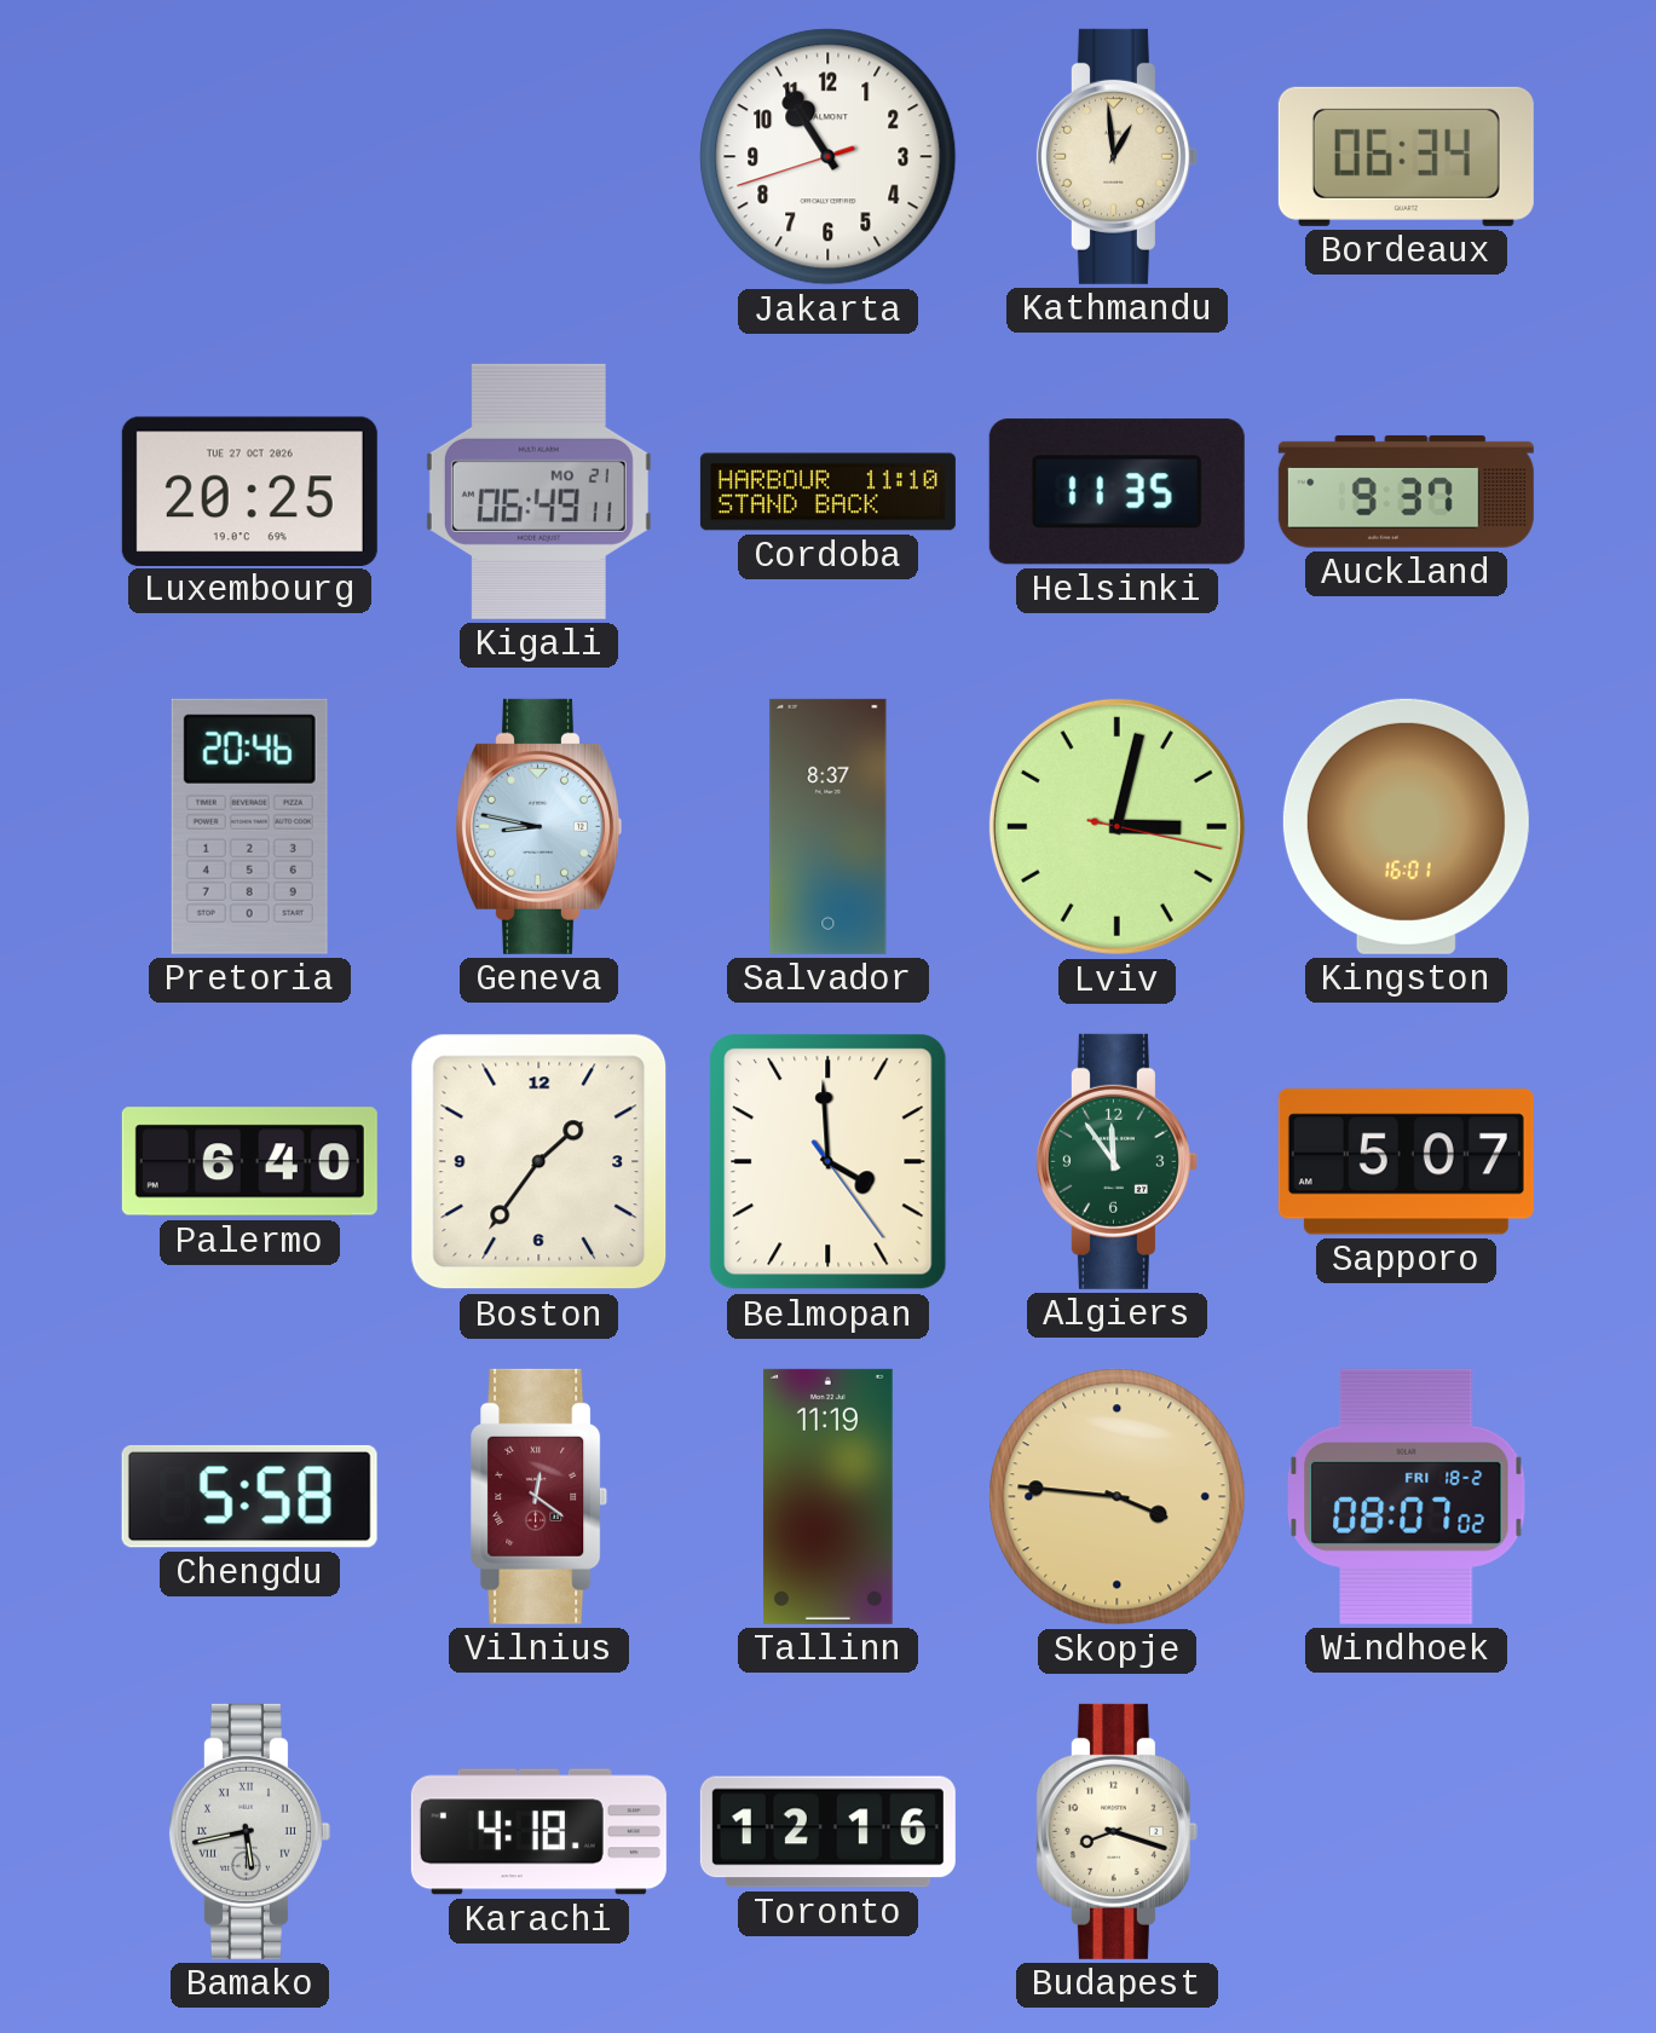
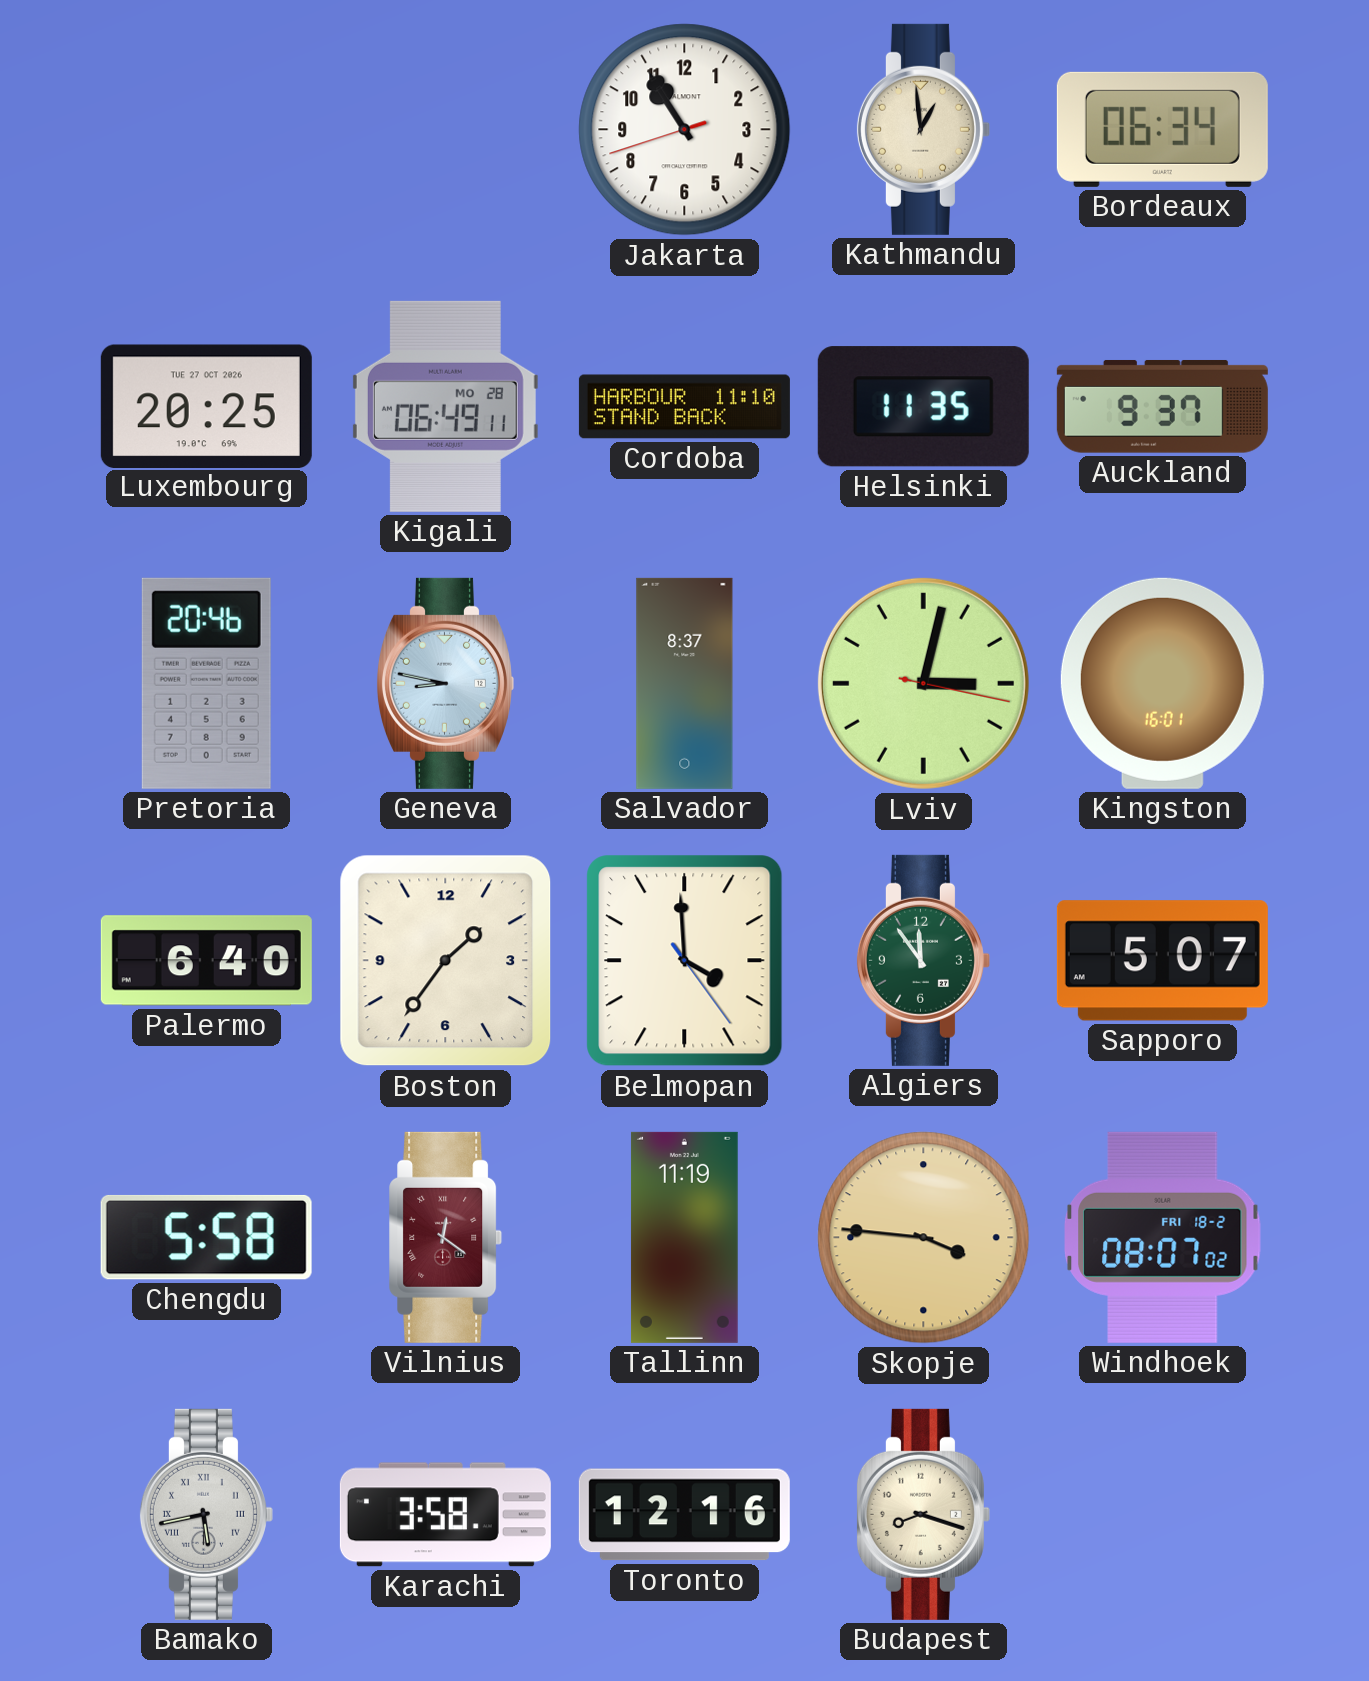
Kigali date: MO 21 -> MO 28
Karachi: 4:18 -> 3:58
